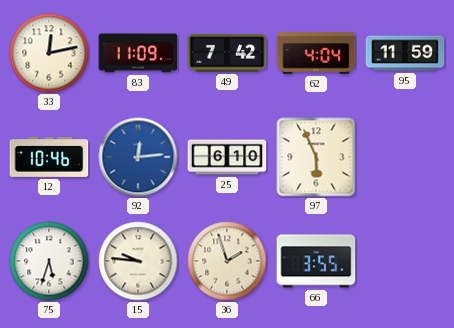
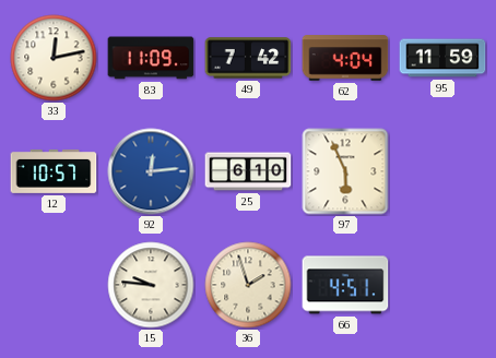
12: 10:46 -> 10:57
75: 5:33 -> none
66: 3:55 -> 4:51
